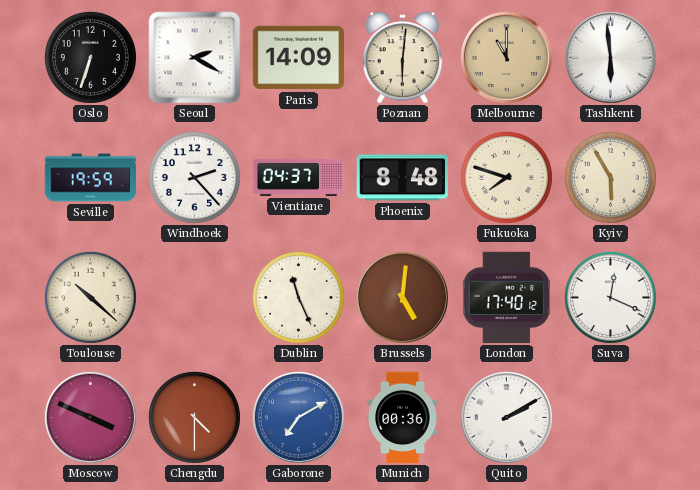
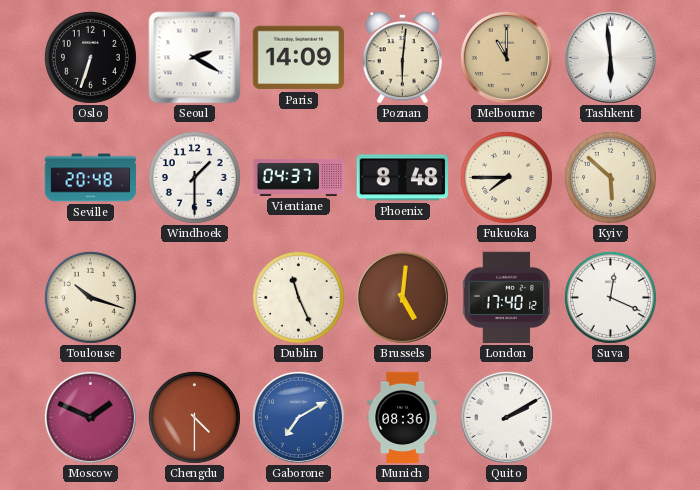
Seville: 19:59 -> 20:48
Windhoek: 2:23 -> 1:30
Fukuoka: 7:48 -> 7:45
Kyiv: 5:55 -> 5:52
Toulouse: 10:22 -> 10:18
Moscow: 3:49 -> 1:49
Munich: 00:36 -> 08:36
